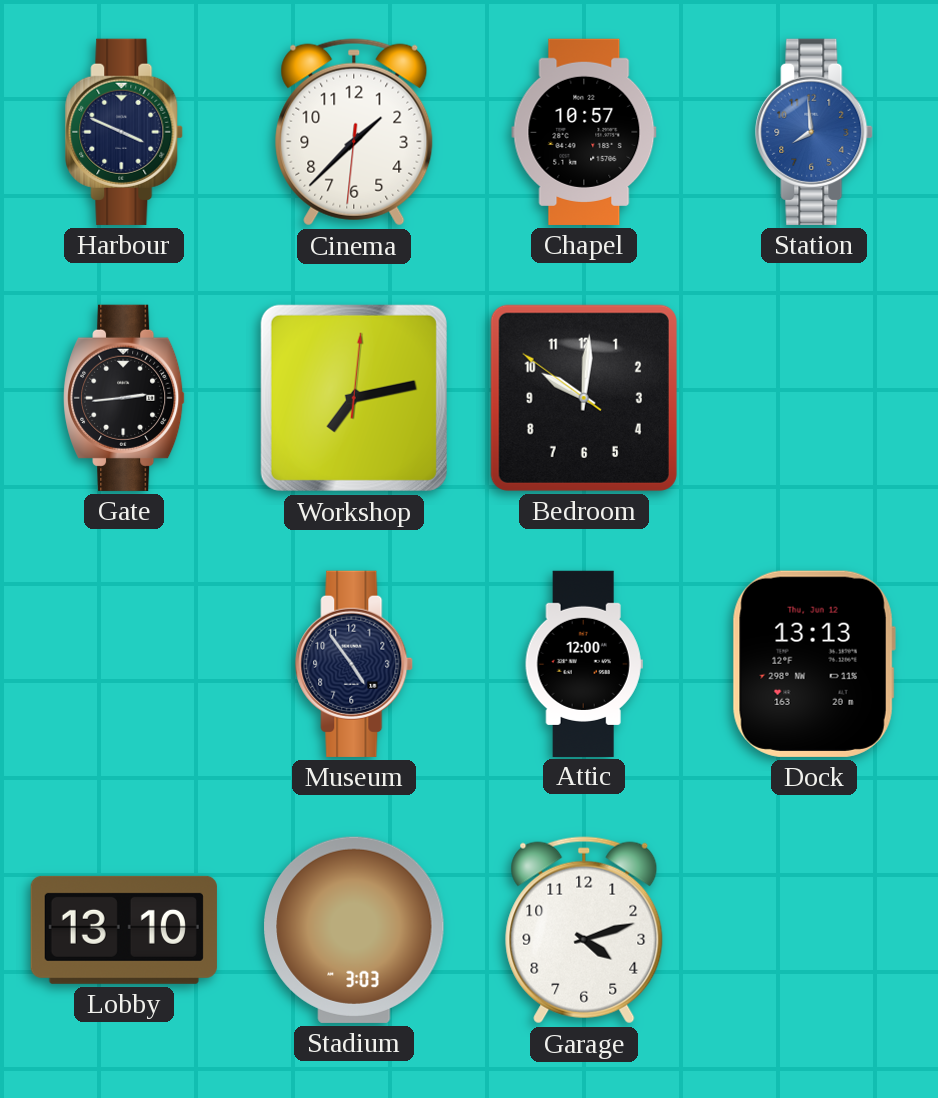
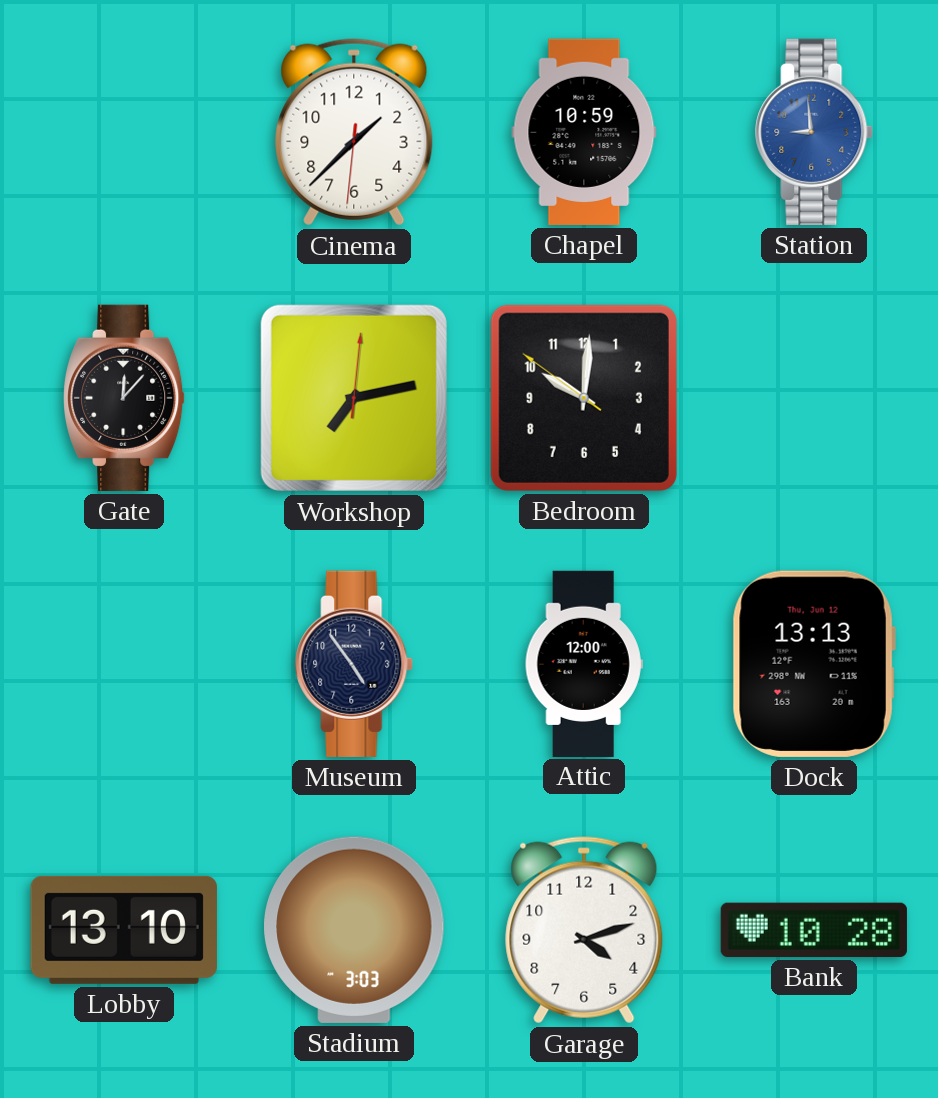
Harbour: 3:49 -> none
Chapel: 10:57 -> 10:59
Station: 7:59 -> 8:59
Gate: 2:44 -> 12:07
Bank: none -> 10:28
